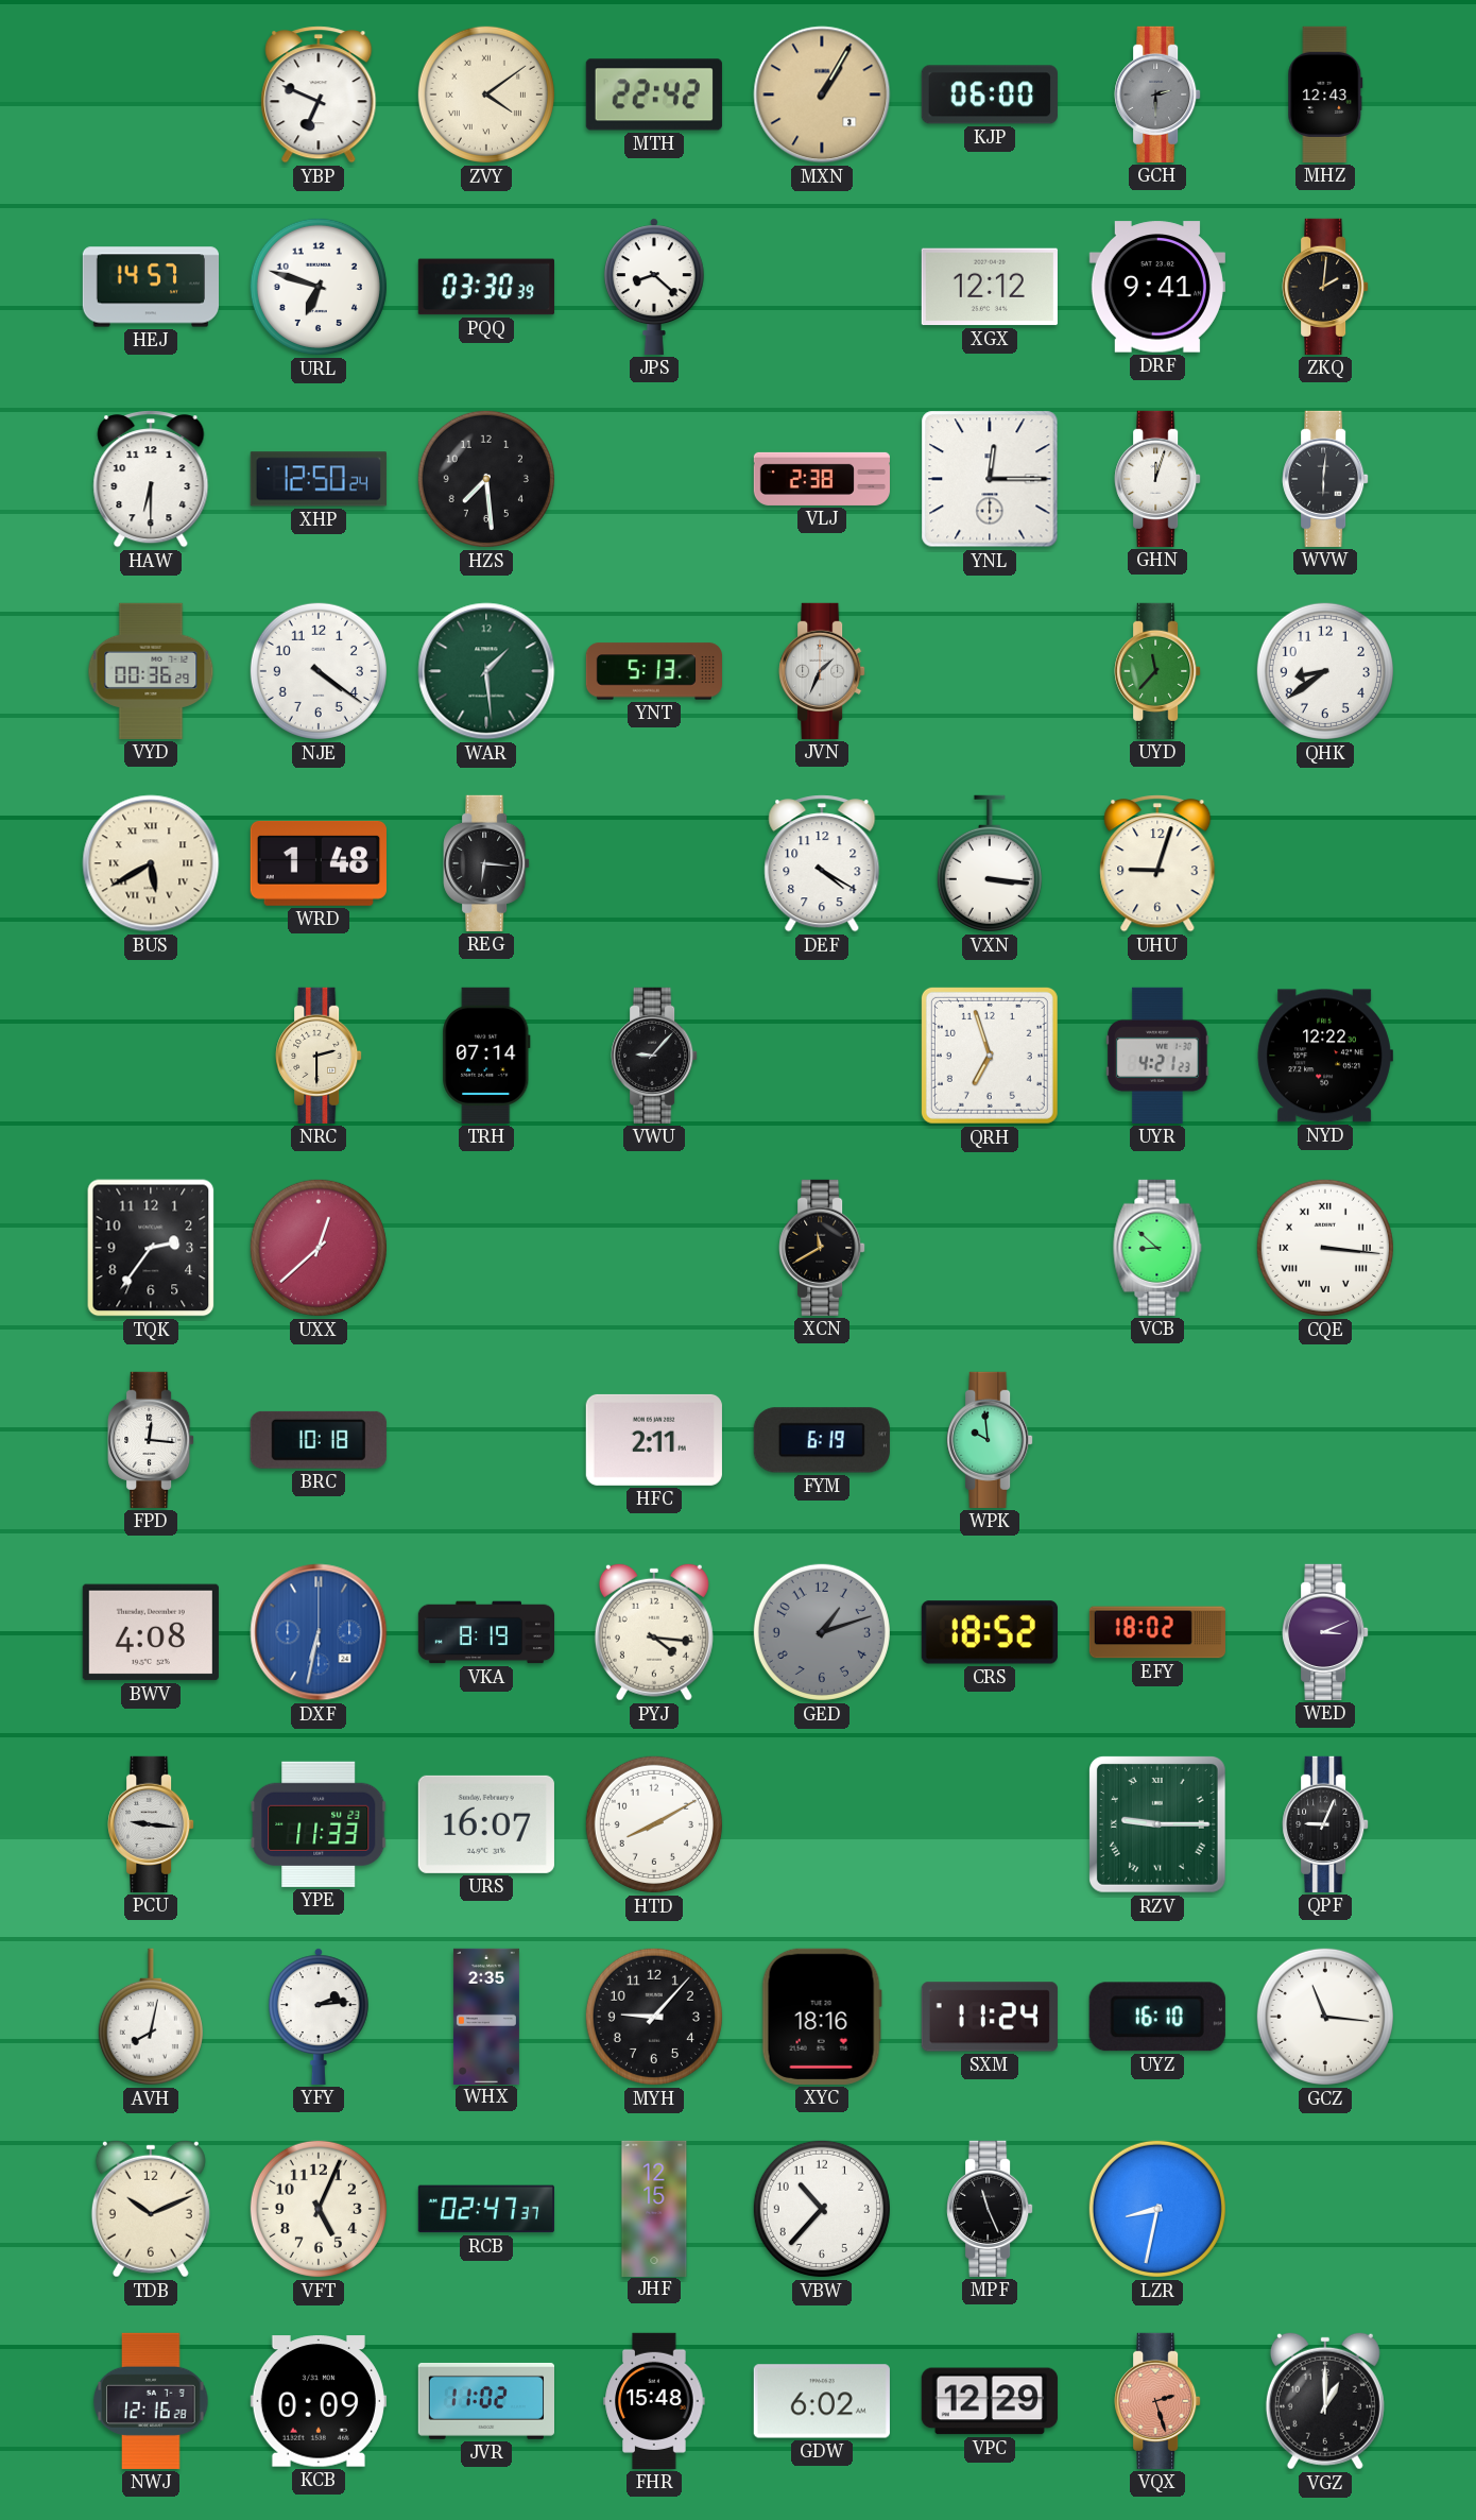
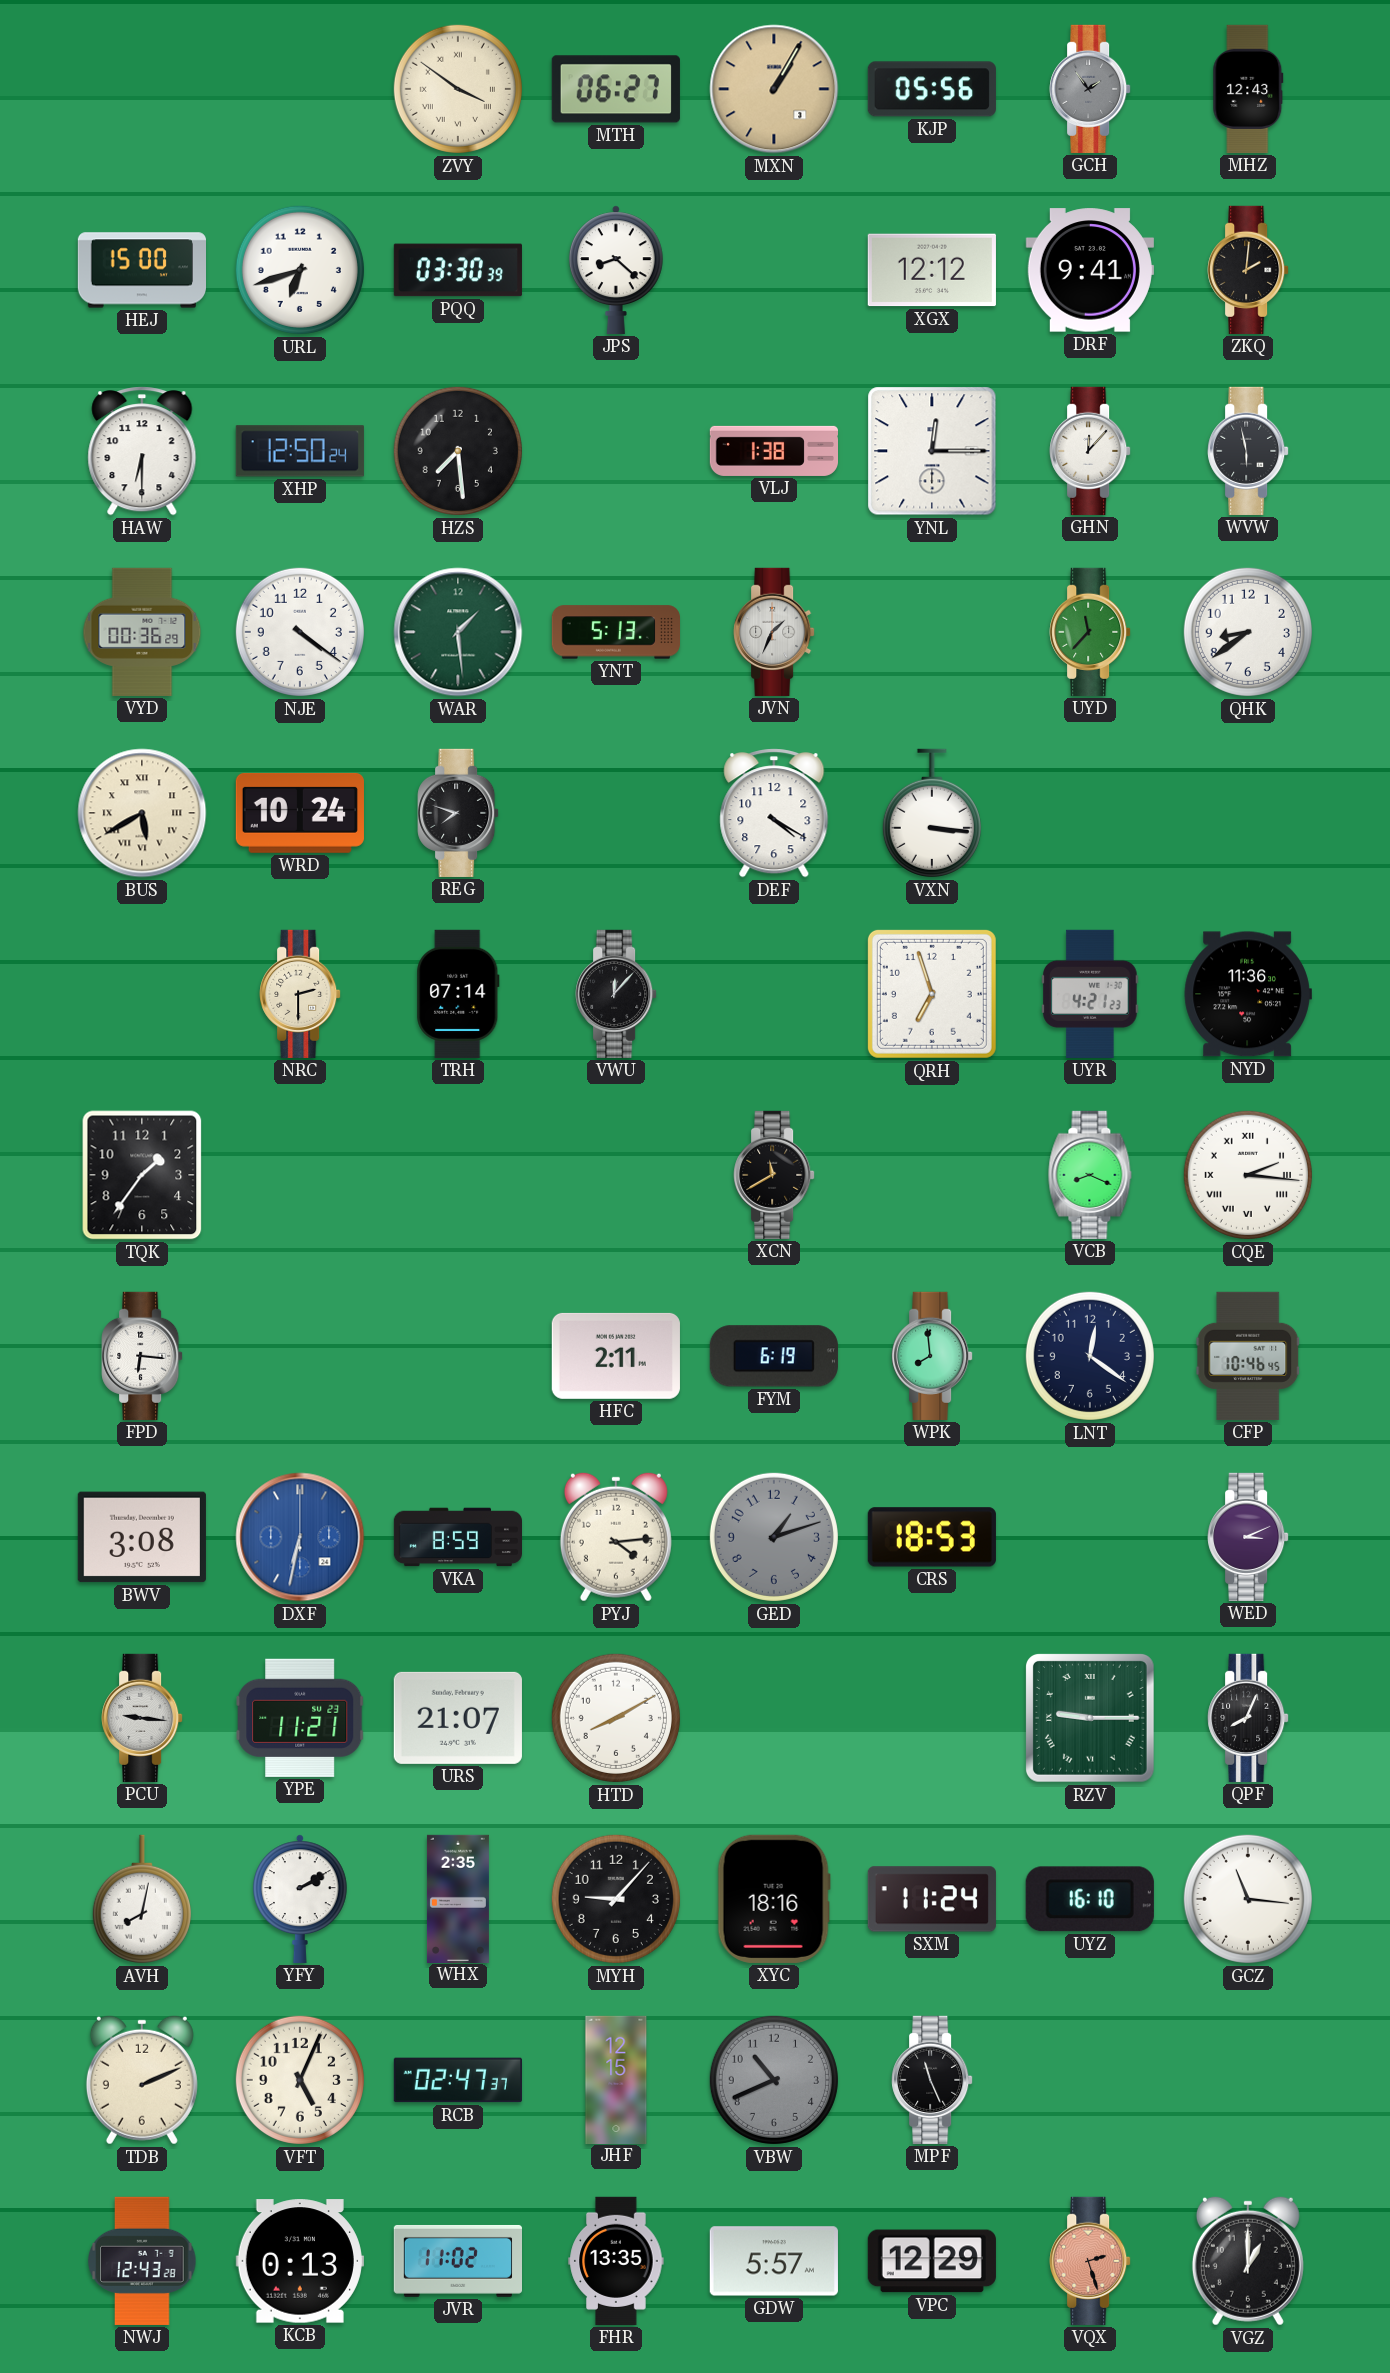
YBP: 6:49 -> none
ZVY: 4:09 -> 3:51
MTH: 22:42 -> 06:27
KJP: 06:00 -> 05:56
GCH: 2:30 -> 1:54
HEJ: 14:57 -> 15:00
URL: 6:48 -> 6:42
VLJ: 2:38 -> 1:38
GHN: 12:03 -> 12:07
WVW: 6:01 -> 5:58
WRD: 1:48 -> 10:24
REG: 6:16 -> 7:48
UHU: 9:03 -> none
VWU: 9:07 -> 12:07
NYD: 12:22 -> 11:36
TQK: 2:36 -> 1:36
UXX: 12:38 -> none
VCB: 8:52 -> 8:19
CQE: 3:16 -> 2:16
FPD: 12:16 -> 6:16
BRC: 10:18 -> none
WPK: 9:59 -> 7:59
LNT: none -> 12:21
CFP: none -> 10:46
BWV: 4:08 -> 3:08
VKA: 8:19 -> 8:59
PYJ: 4:16 -> 4:14
CRS: 18:52 -> 18:53
EFY: 18:02 -> none
YPE: 11:33 -> 11:21
URS: 16:07 -> 21:07
QPF: 9:04 -> 8:04
YFY: 2:14 -> 2:10
TDB: 10:11 -> 2:11
VBW: 10:37 -> 10:41
VBW dial: white -> grey
LZR: 8:32 -> none
NWJ: 12:16 -> 12:43
KCB: 0:09 -> 0:13
FHR: 15:48 -> 13:35
GDW: 6:02 -> 5:57
